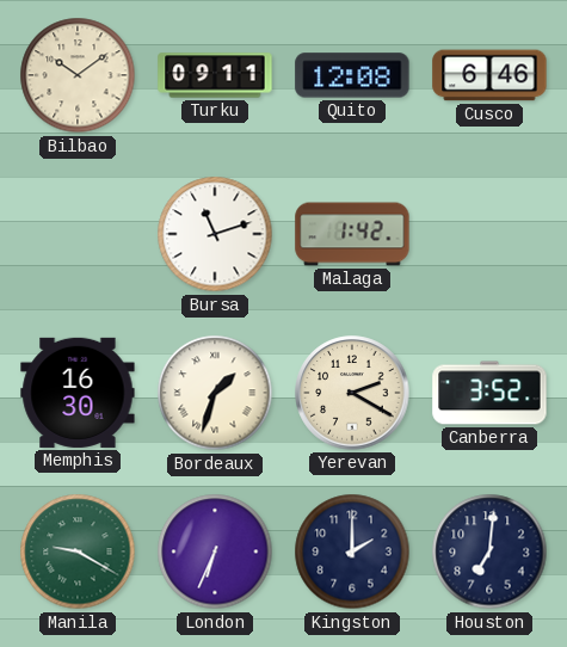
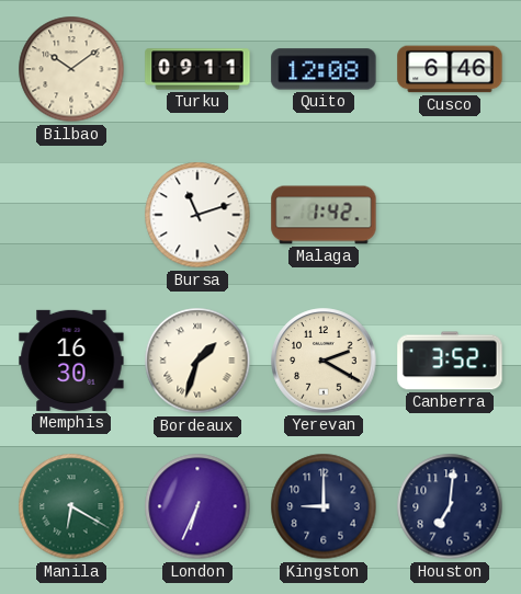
Manila: 9:20 -> 6:20
Kingston: 2:00 -> 9:00
